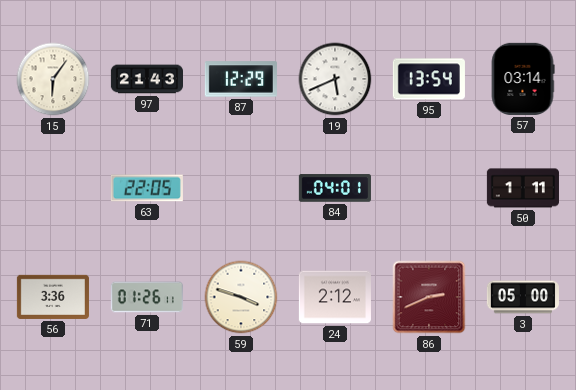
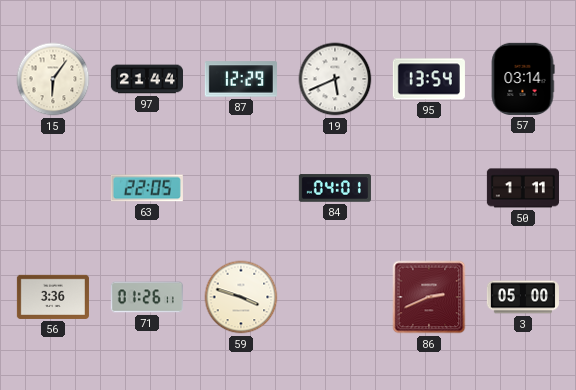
97: 21:43 -> 21:44
24: 2:12 -> none
